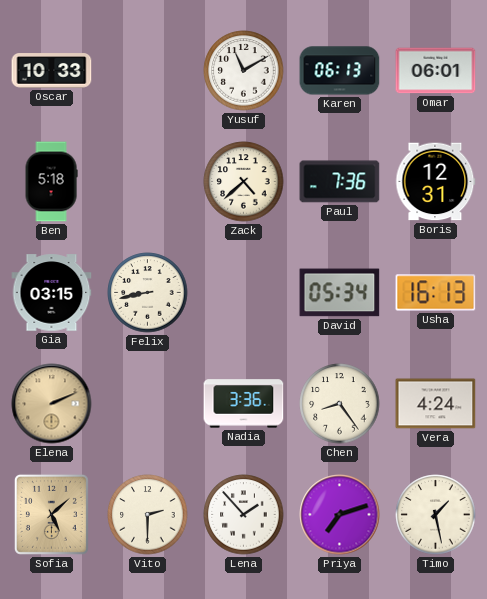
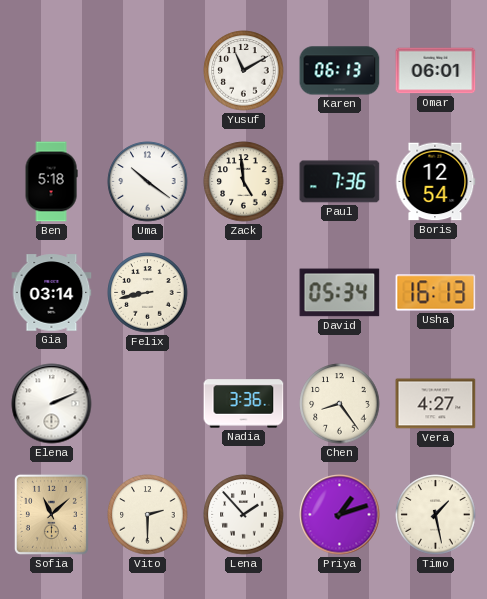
Oscar: 10:33 -> none
Uma: none -> 10:21
Zack: 4:38 -> 4:59
Boris: 12:31 -> 12:54
Gia: 03:15 -> 03:14
Elena dial: champagne -> white
Vera: 4:24 -> 4:27
Sofia: 5:08 -> 11:08
Priya: 7:12 -> 1:12
